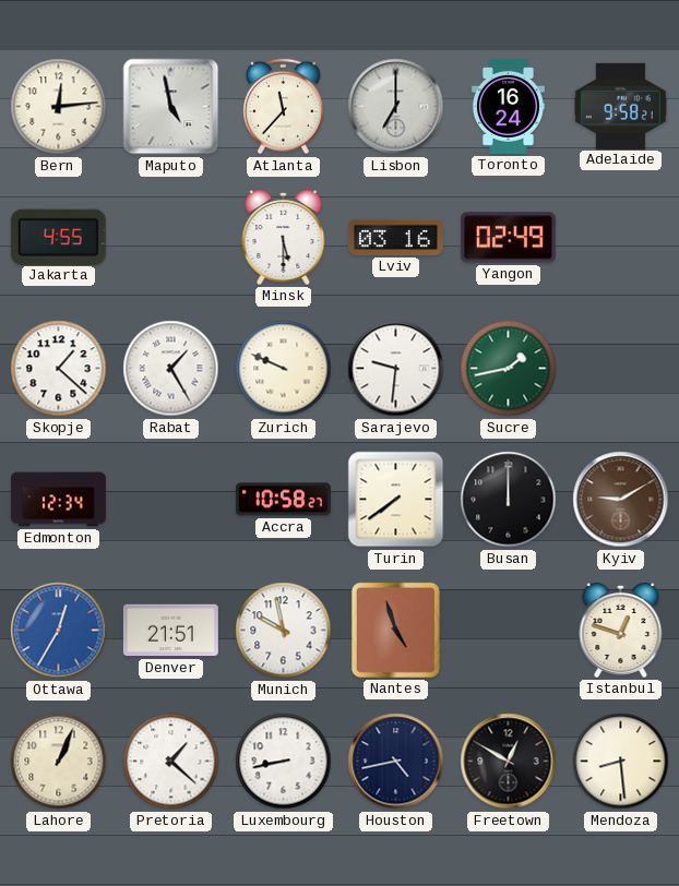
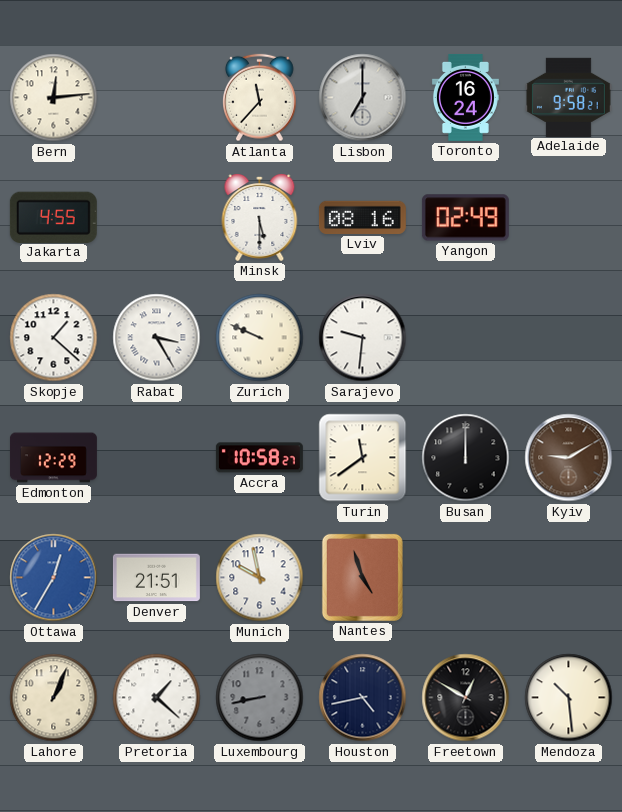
Maputo: 4:58 -> none
Lviv: 03:16 -> 08:16
Rabat: 1:25 -> 3:25
Sucre: 1:43 -> none
Edmonton: 12:34 -> 12:29
Turin: 7:39 -> 11:39
Istanbul: 12:48 -> none
Luxembourg dial: white -> grey
Mendoza: 8:29 -> 10:29
